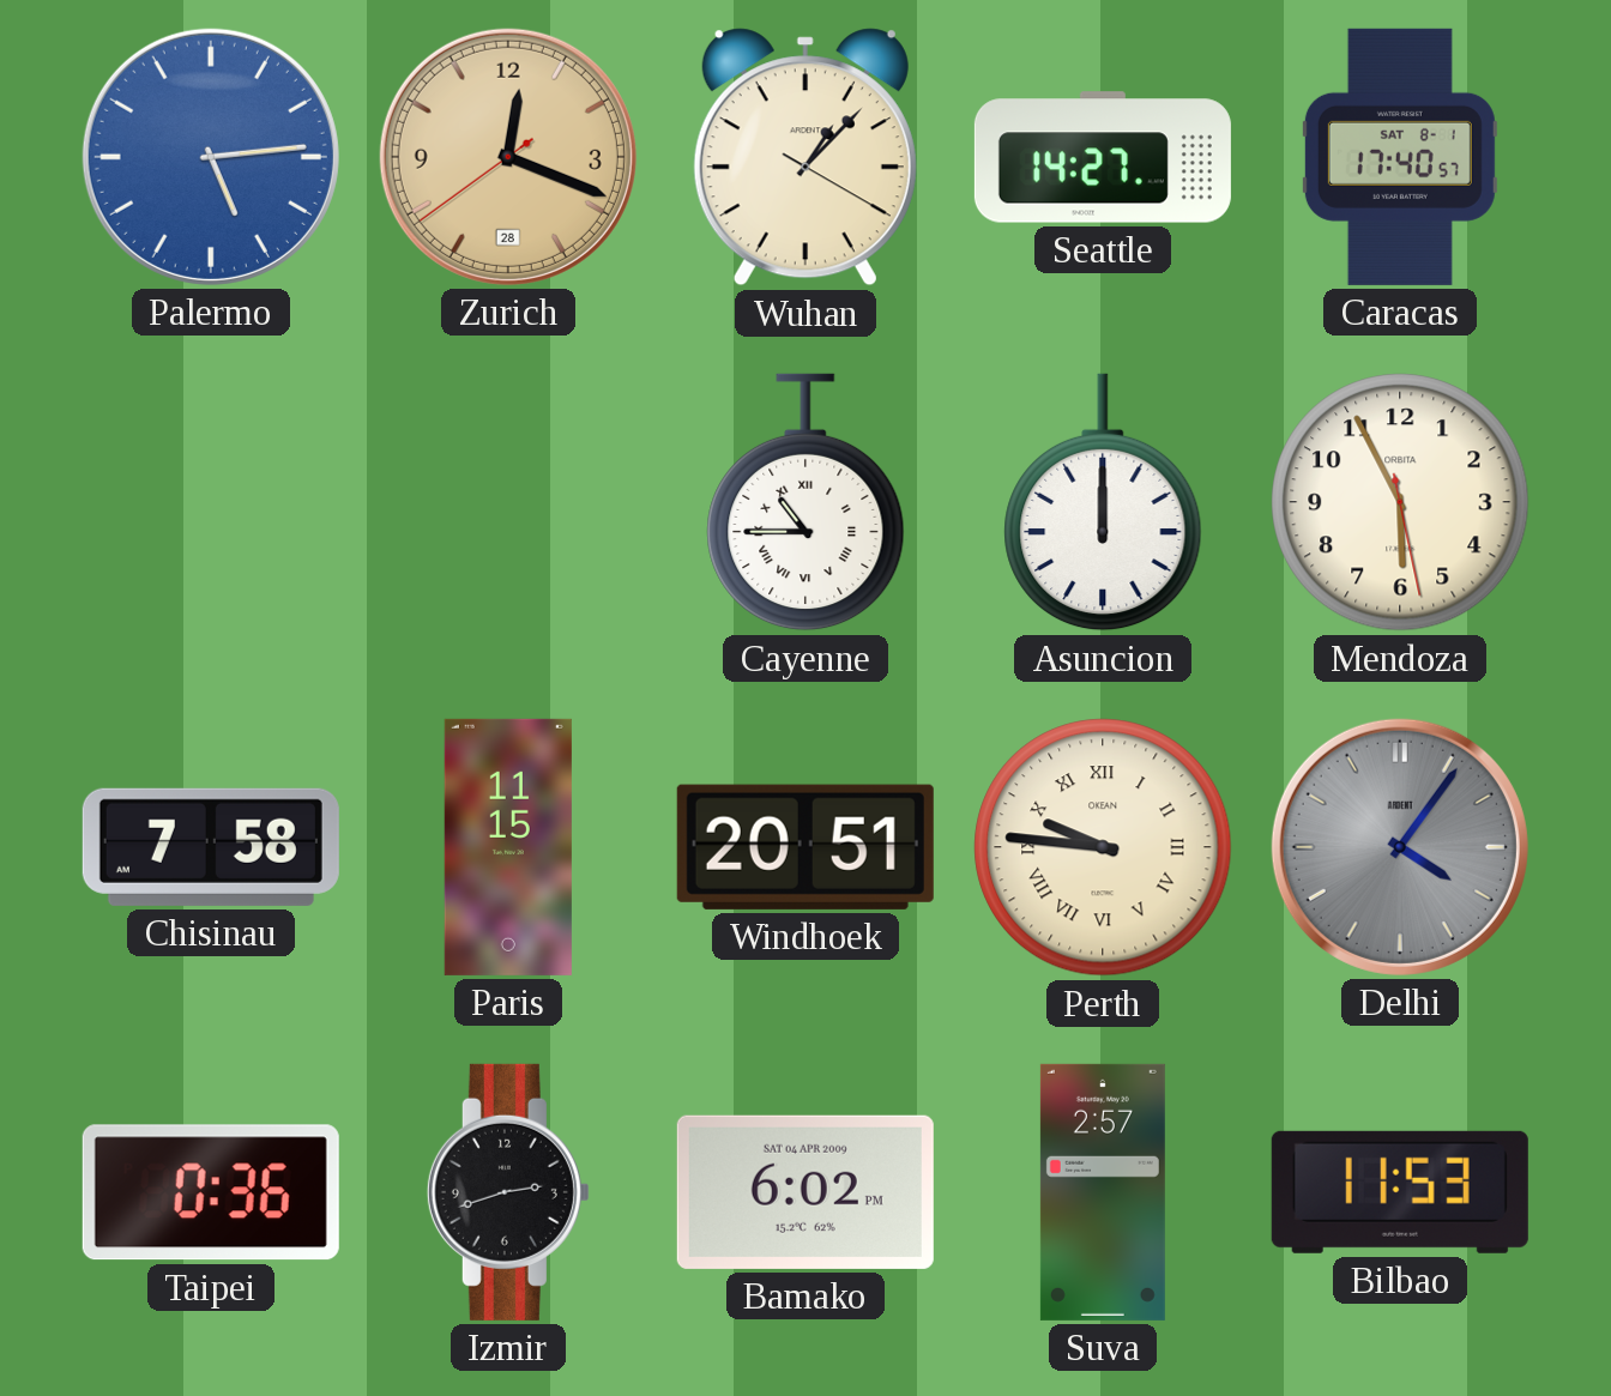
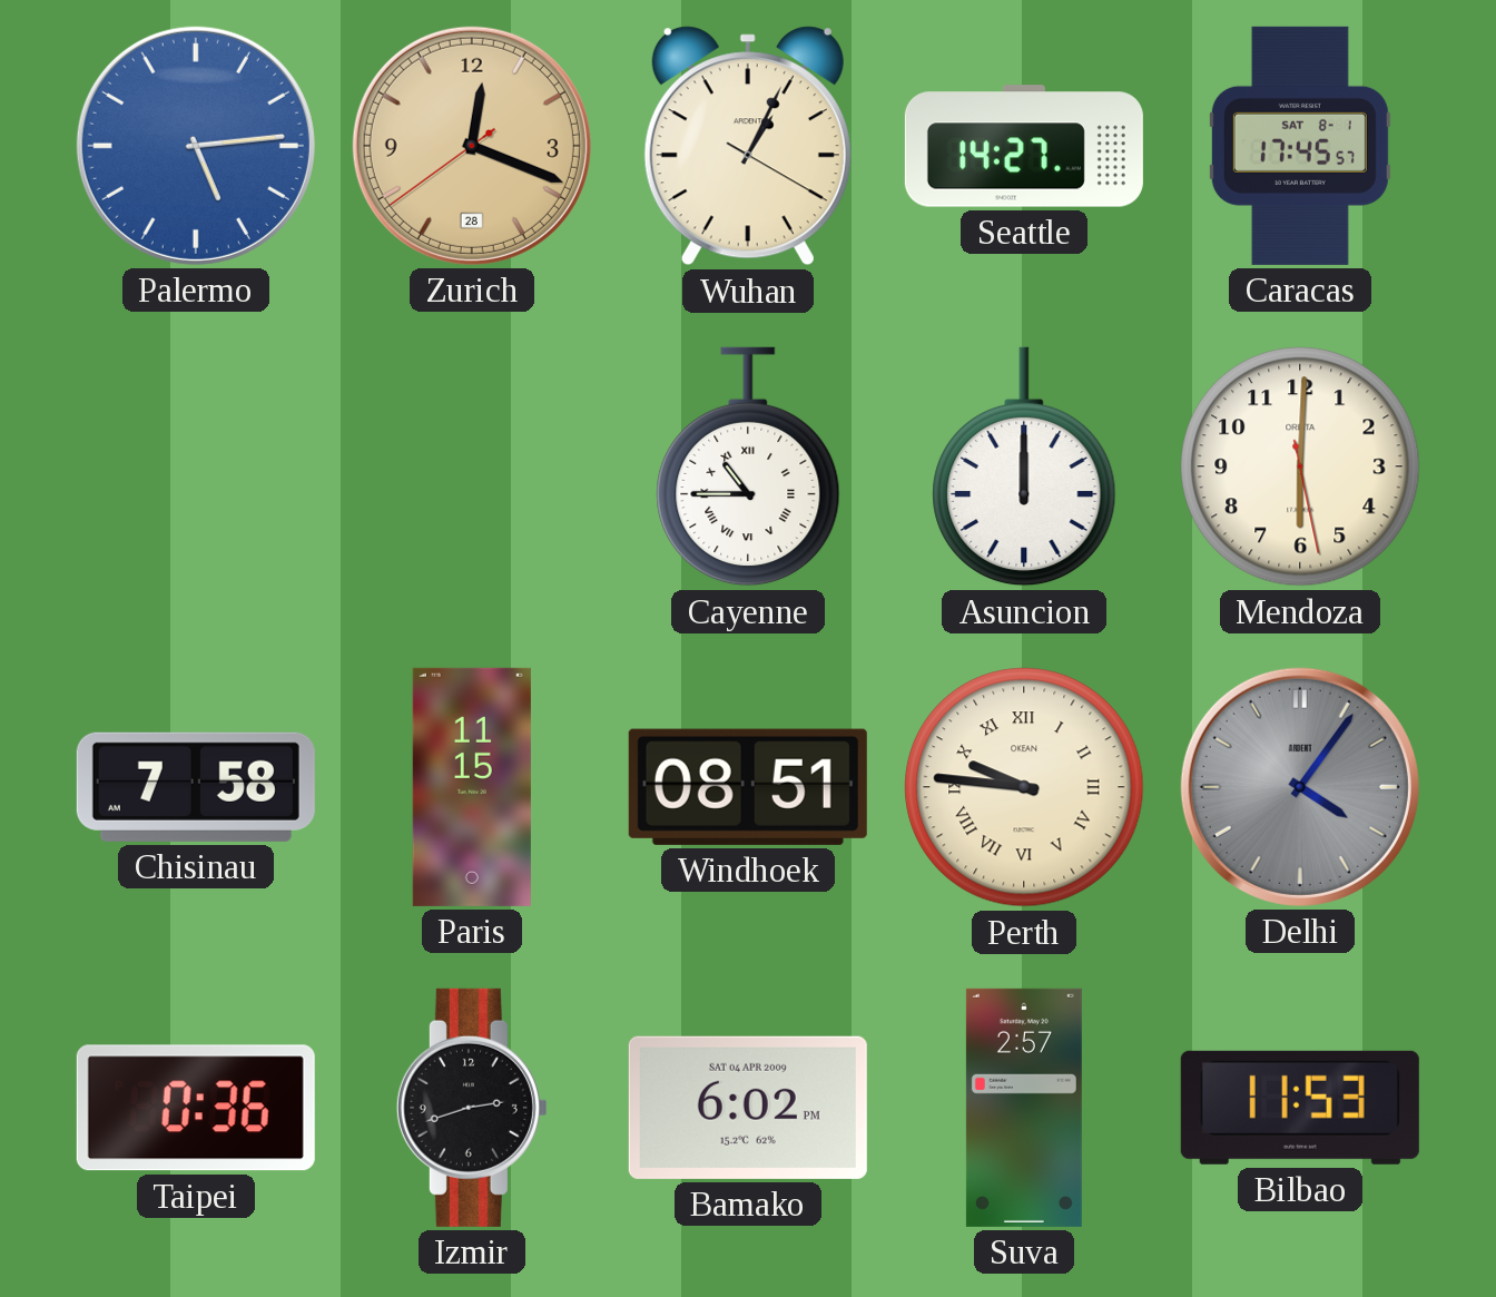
Wuhan: 1:07 -> 1:04
Caracas: 17:40 -> 17:45
Mendoza: 5:55 -> 6:00
Windhoek: 20:51 -> 08:51
